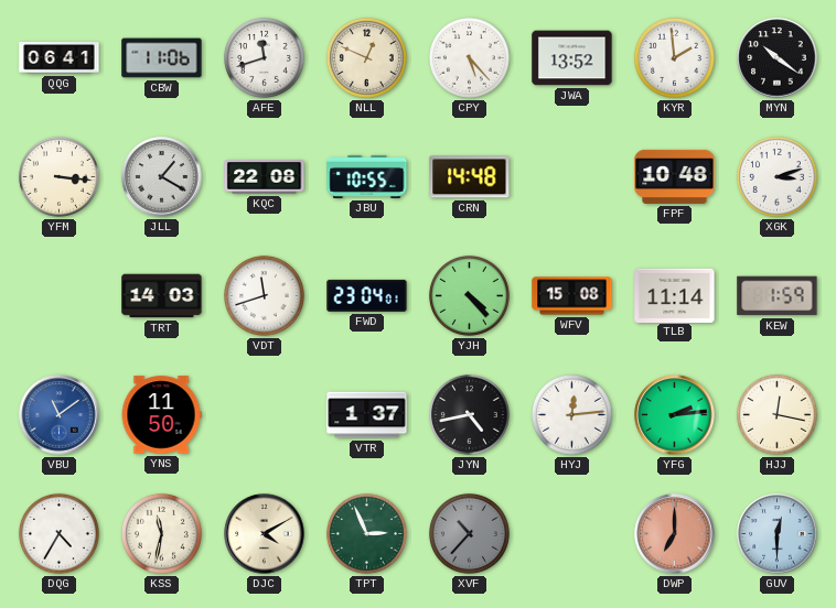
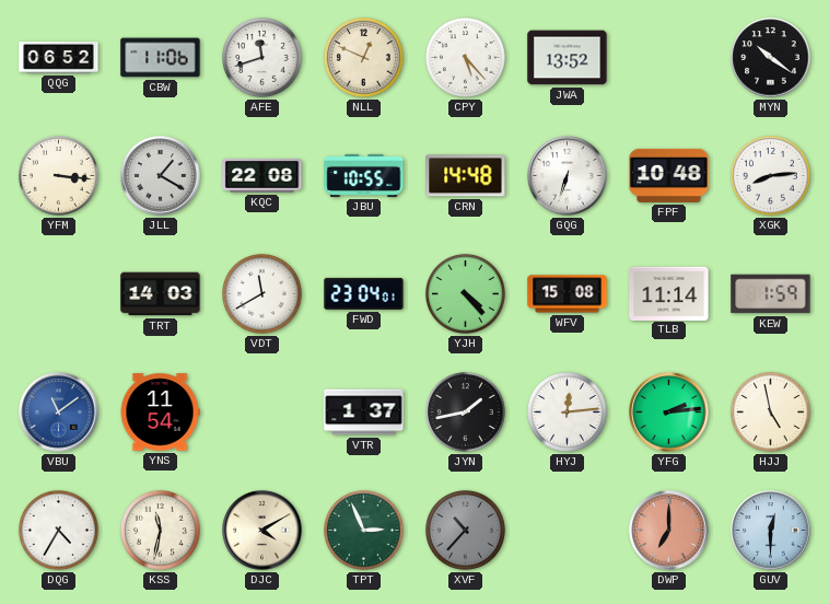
QQG: 06:41 -> 06:52
KYR: 1:59 -> none
GQG: none -> 6:33
XGK: 3:12 -> 8:14
VDT: 11:42 -> 11:40
YNS: 11:50 -> 11:54
JYN: 4:43 -> 1:43
HJJ: 12:17 -> 4:58
